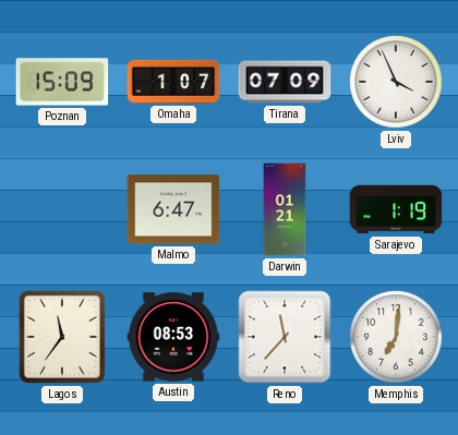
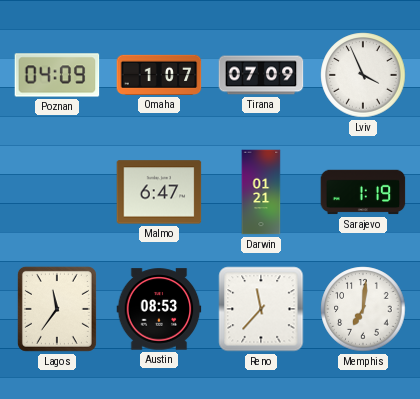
Poznan: 15:09 -> 04:09
